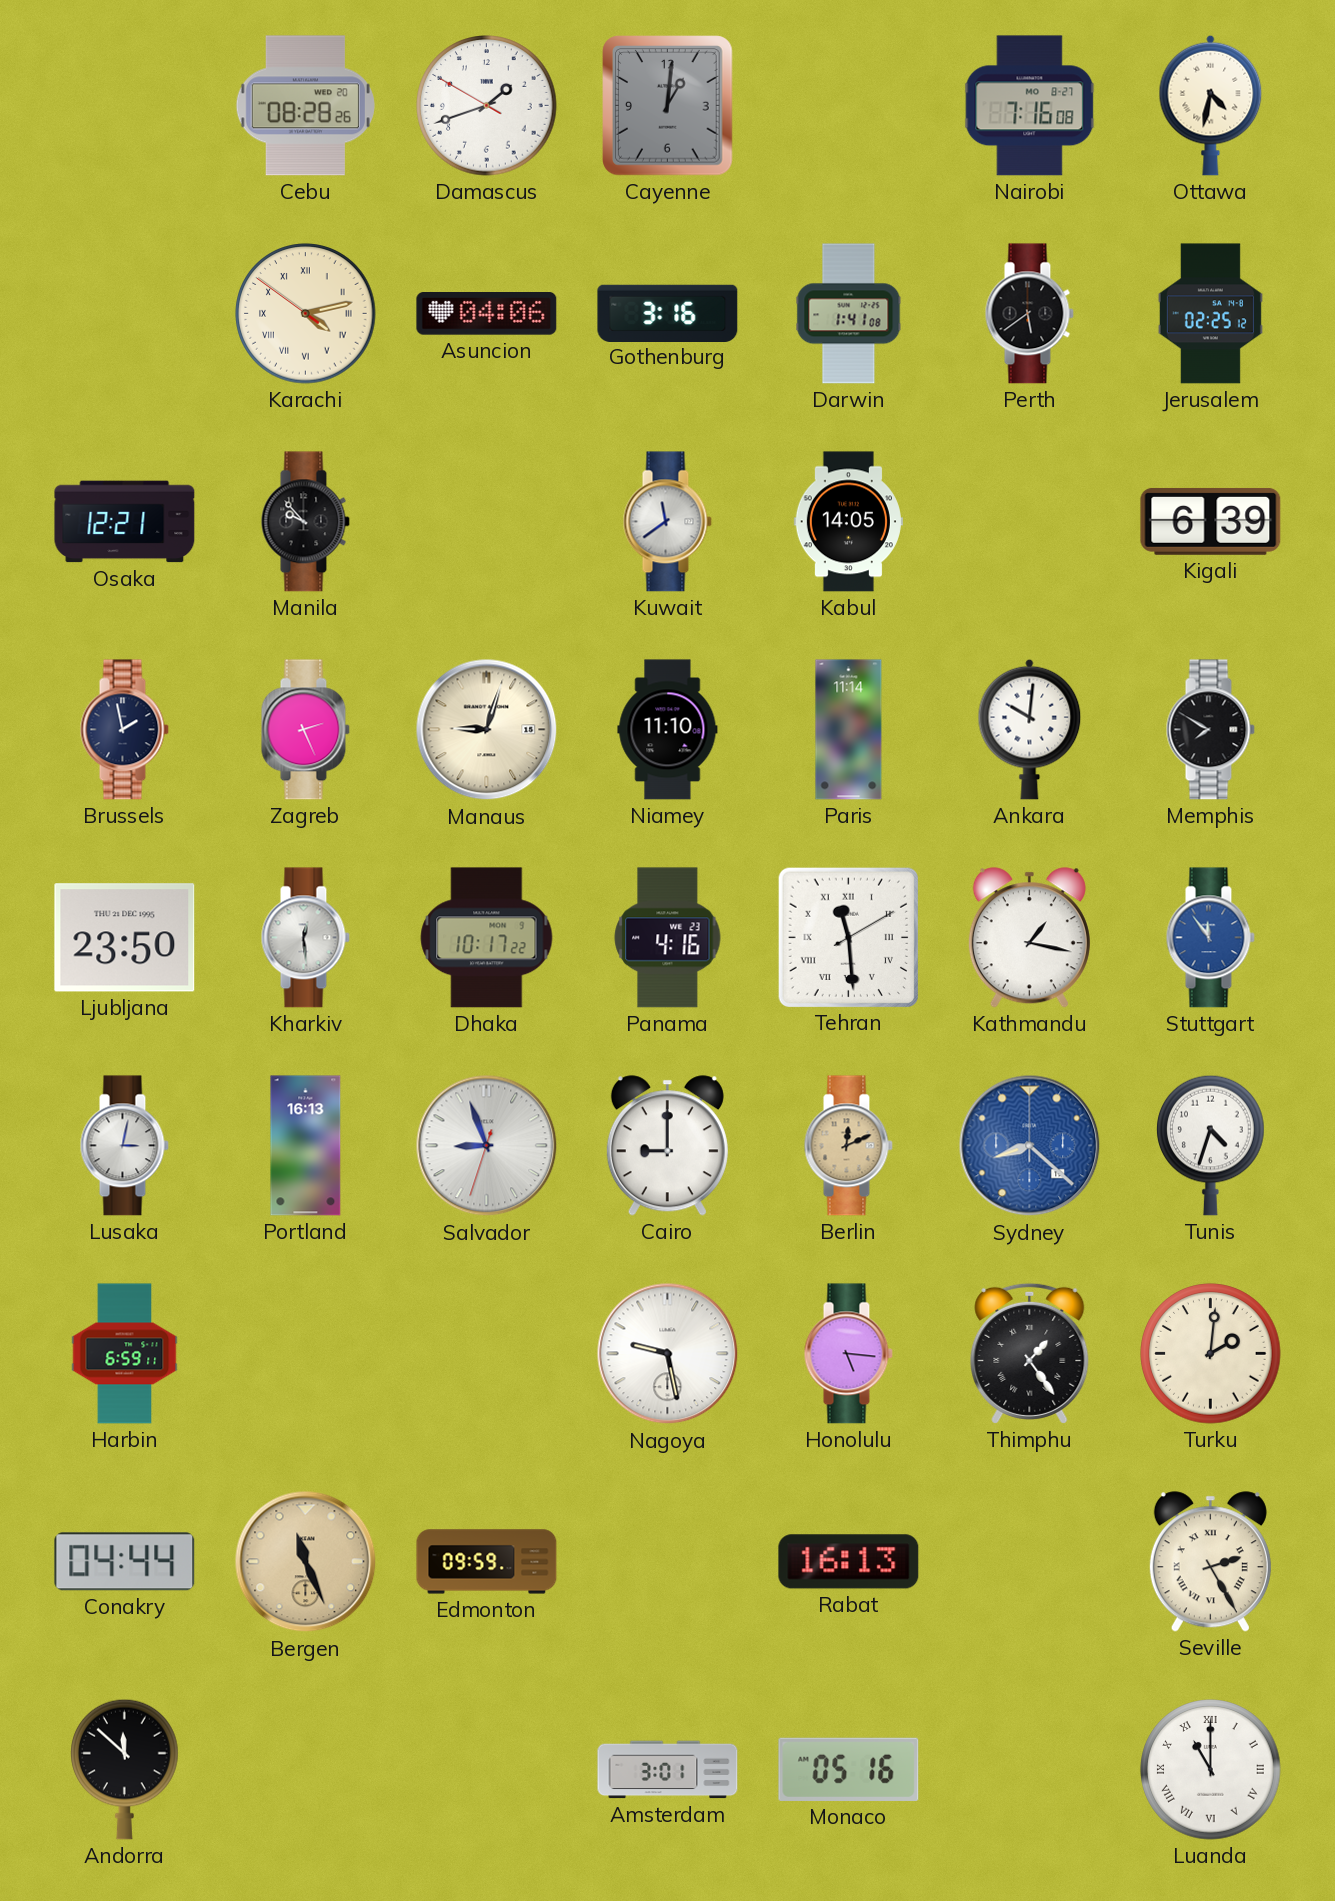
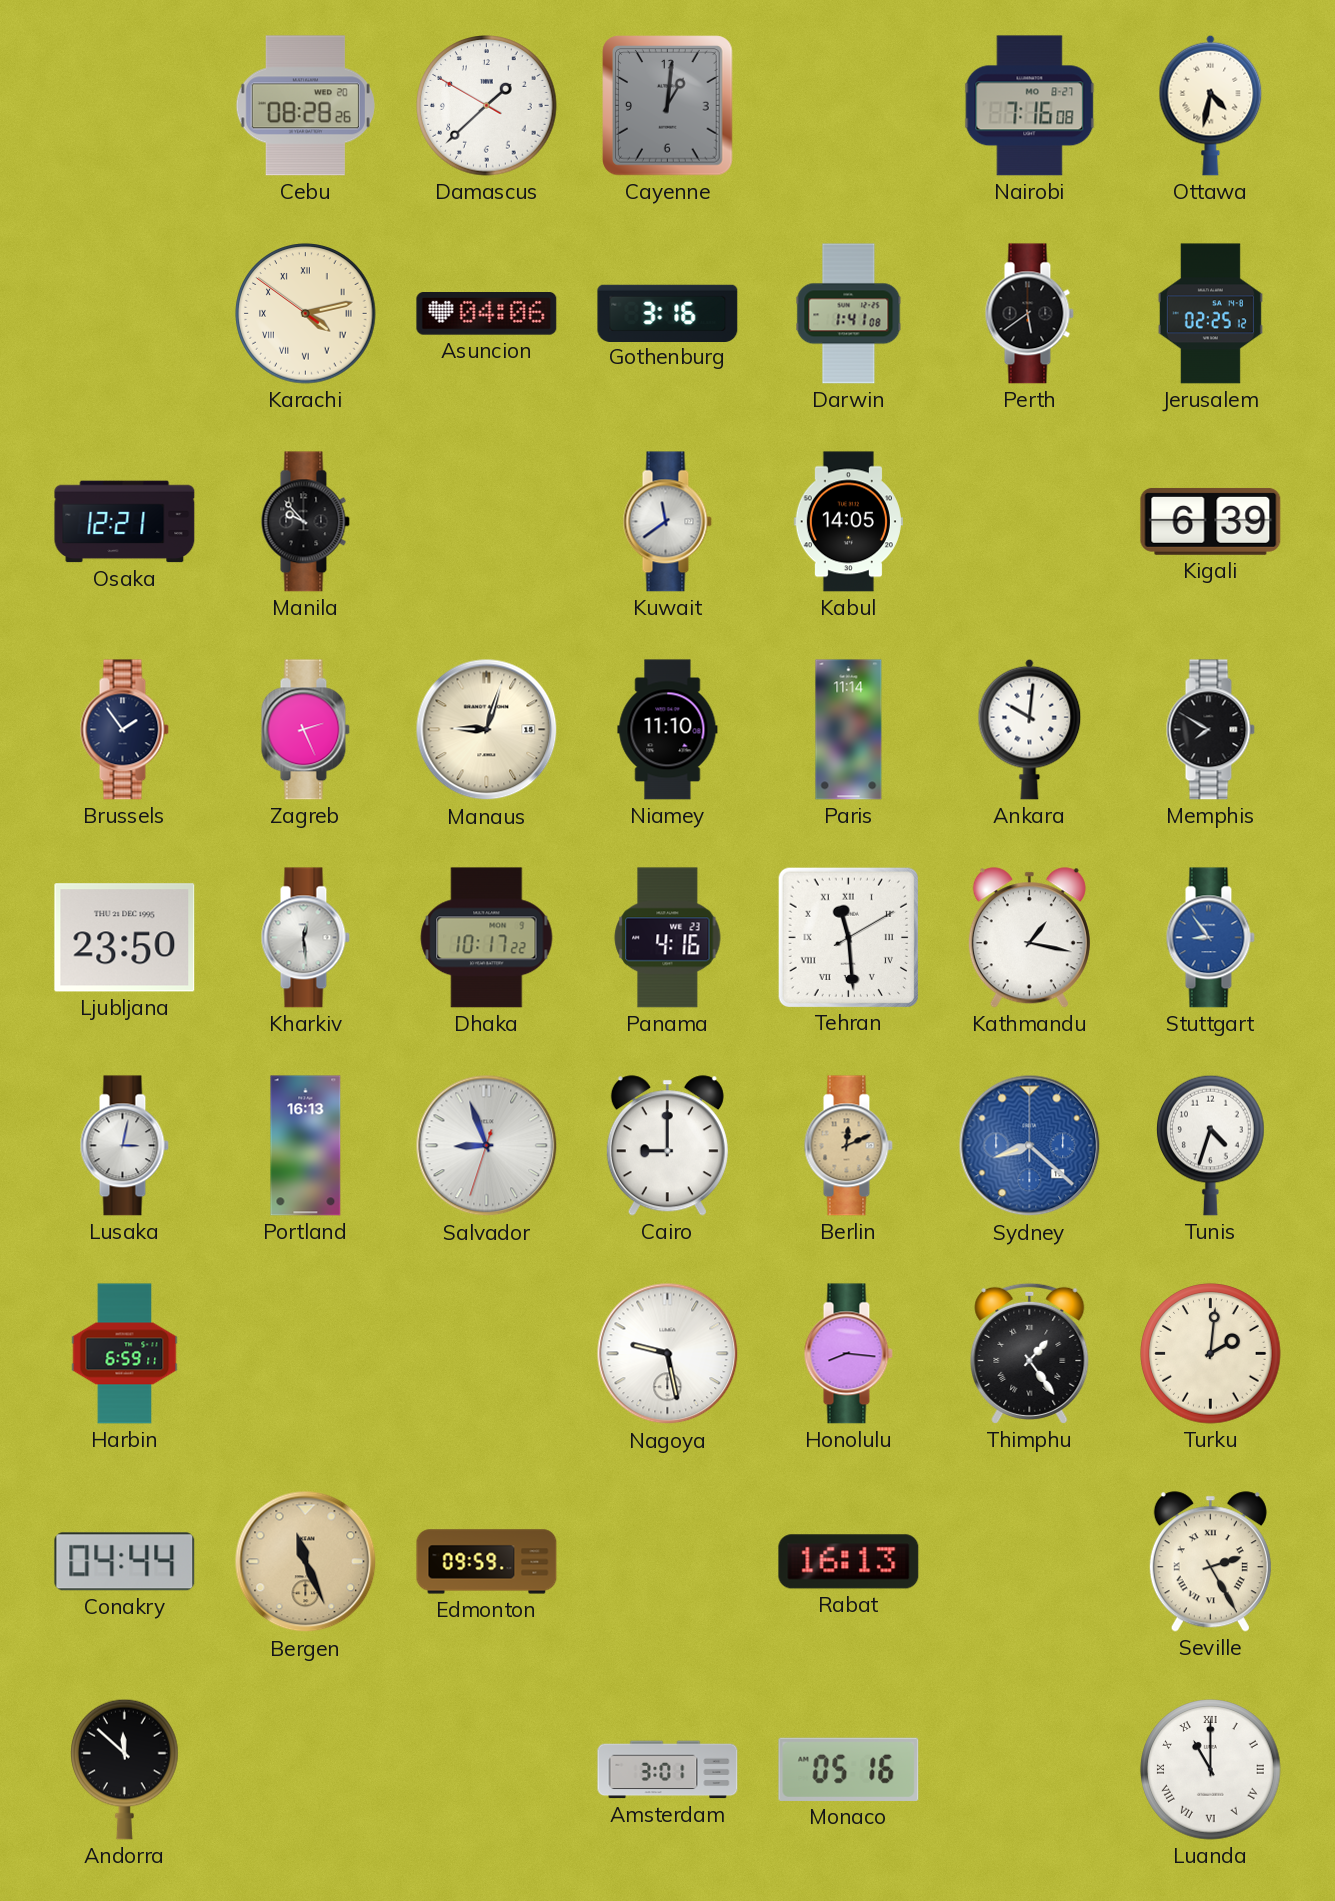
Damascus: 1:41 -> 1:37
Brussels: 1:58 -> 1:54
Stuttgart: 11:54 -> 8:54
Honolulu: 5:16 -> 8:16
